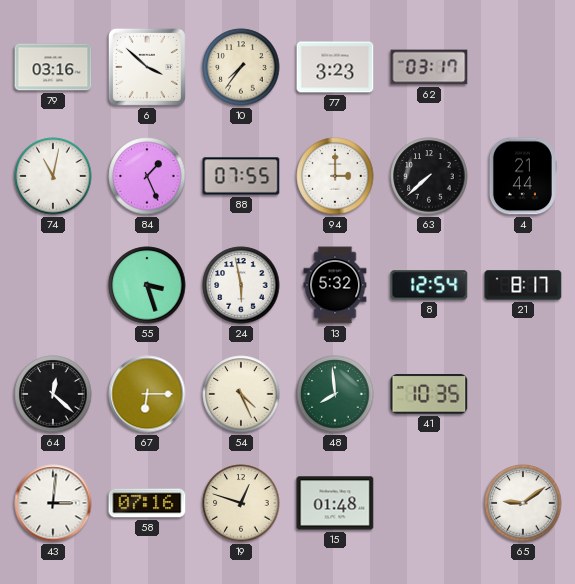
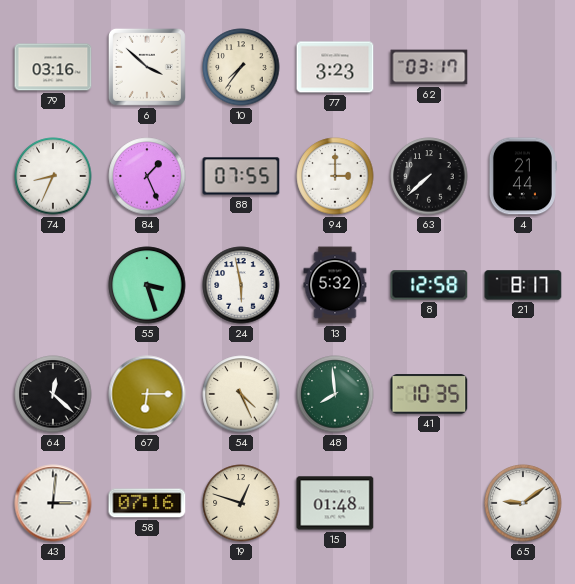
74: 11:02 -> 8:34
8: 12:54 -> 12:58
